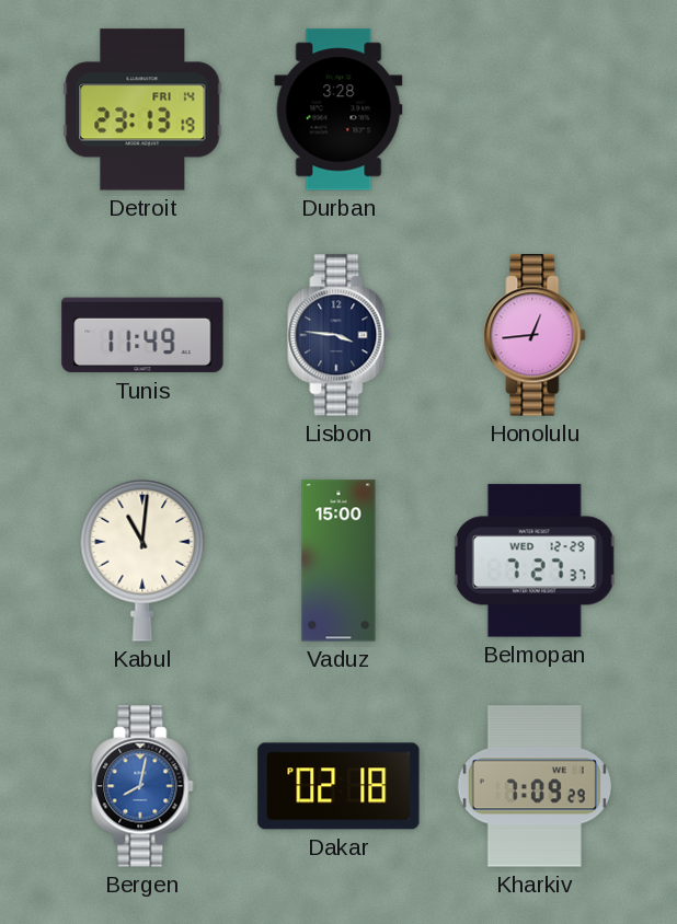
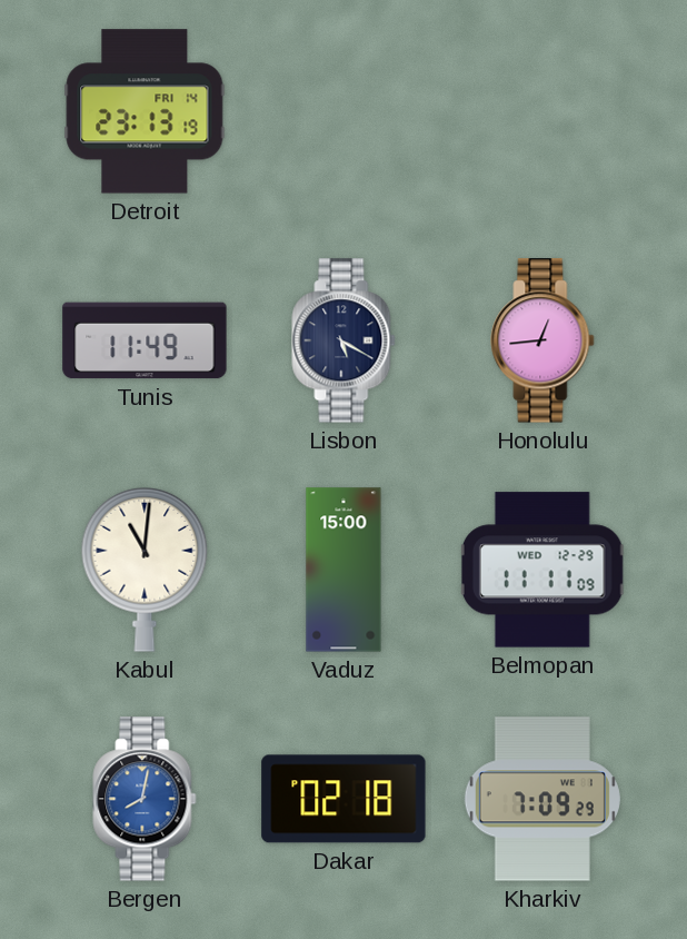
Durban: 3:28 -> none
Lisbon: 3:46 -> 5:20
Belmopan: 7:27 -> 11:11
